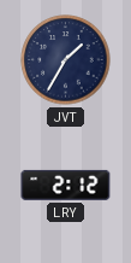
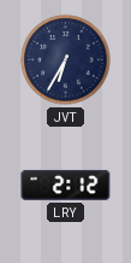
JVT: 1:35 -> 6:35
